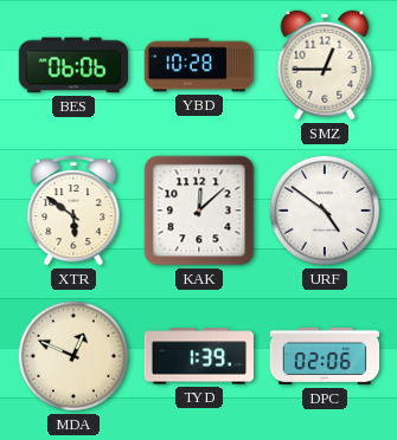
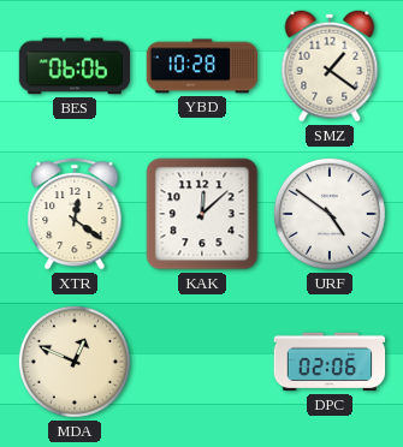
SMZ: 12:45 -> 1:21
XTR: 5:51 -> 12:21
TYD: 1:39 -> none
